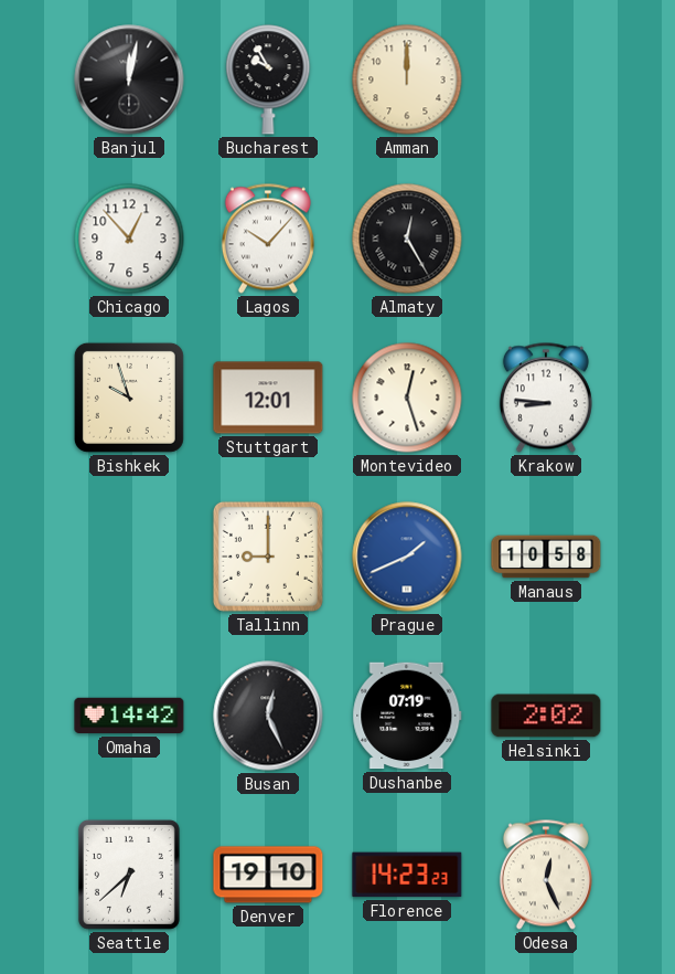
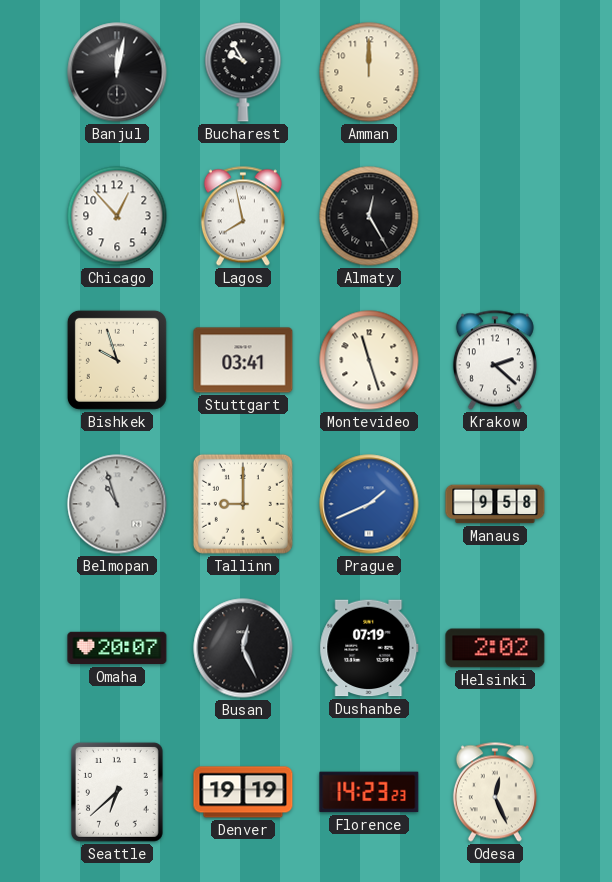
Lagos: 10:07 -> 7:58
Stuttgart: 12:01 -> 03:41
Montevideo: 12:27 -> 11:27
Krakow: 8:46 -> 2:22
Belmopan: none -> 10:57
Manaus: 10:58 -> 9:58
Omaha: 14:42 -> 20:07
Denver: 19:10 -> 19:19
